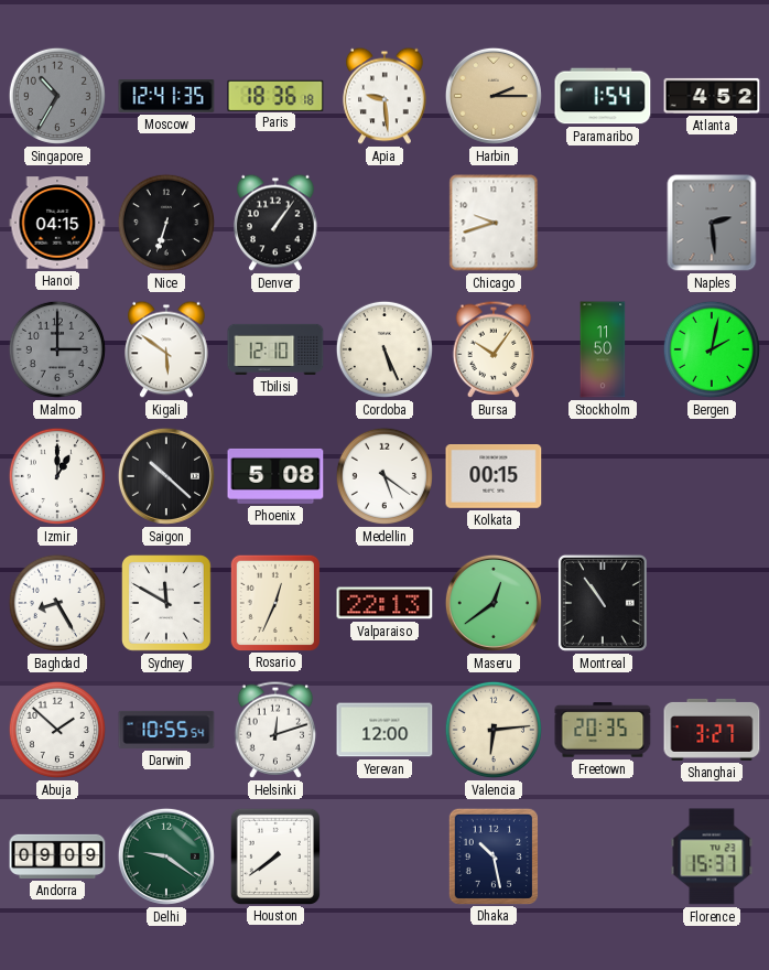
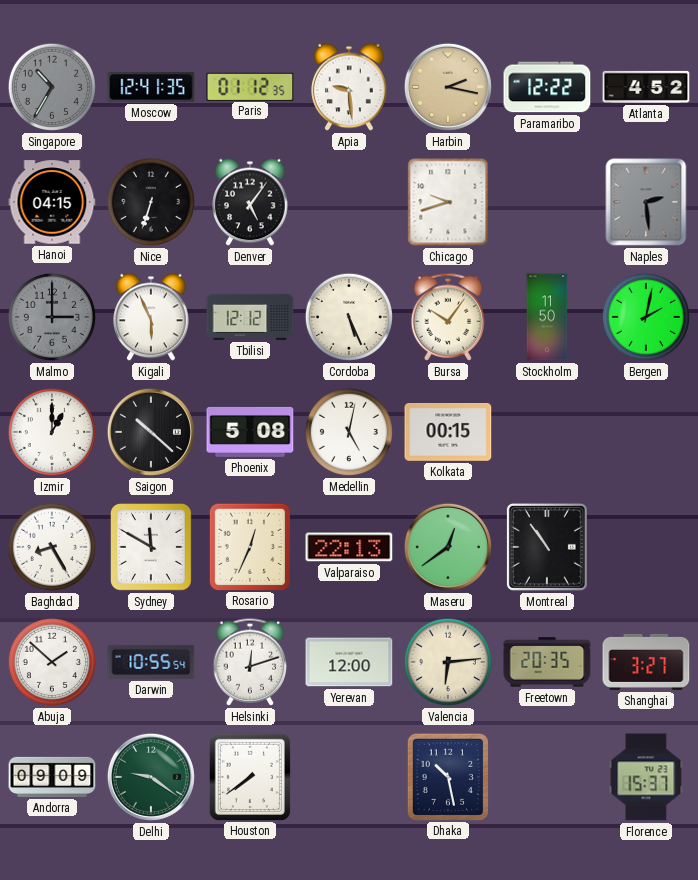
Paris: 18:36 -> 01:12
Harbin: 2:15 -> 2:17
Paramaribo: 1:54 -> 12:22
Denver: 1:06 -> 5:06
Kigali: 5:51 -> 5:56
Tbilisi: 12:10 -> 12:12
Medellin: 5:21 -> 5:02
